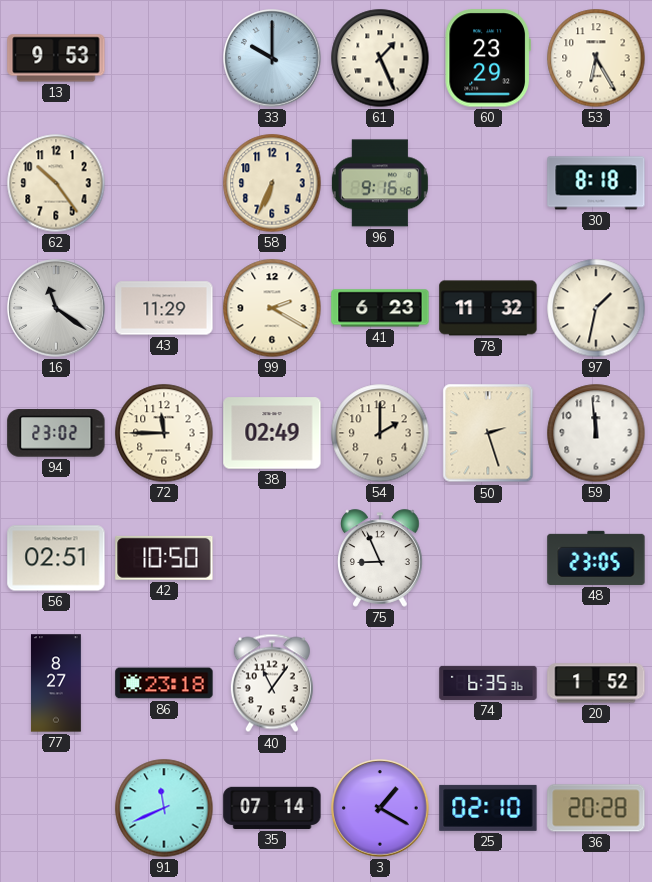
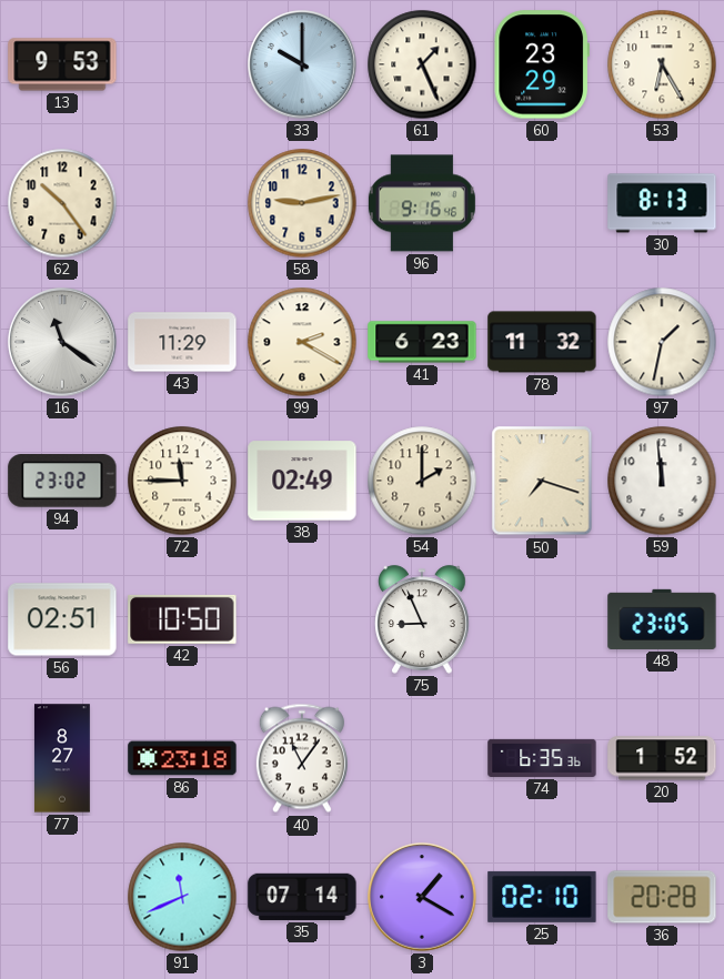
58: 6:34 -> 9:13
30: 8:18 -> 8:13
50: 2:27 -> 7:18
